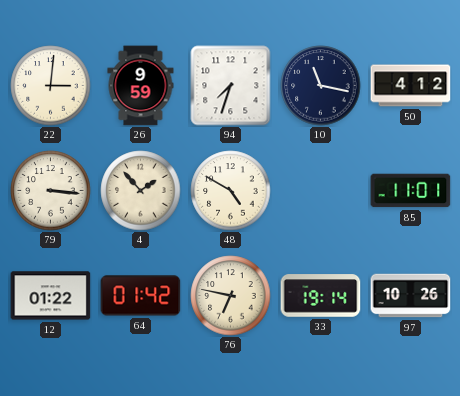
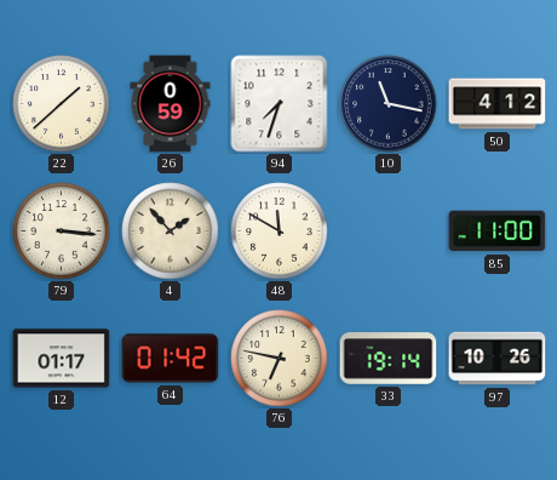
22: 3:01 -> 1:38
26: 9:59 -> 0:59
48: 4:50 -> 11:50
85: 11:01 -> 11:00
12: 01:22 -> 01:17
